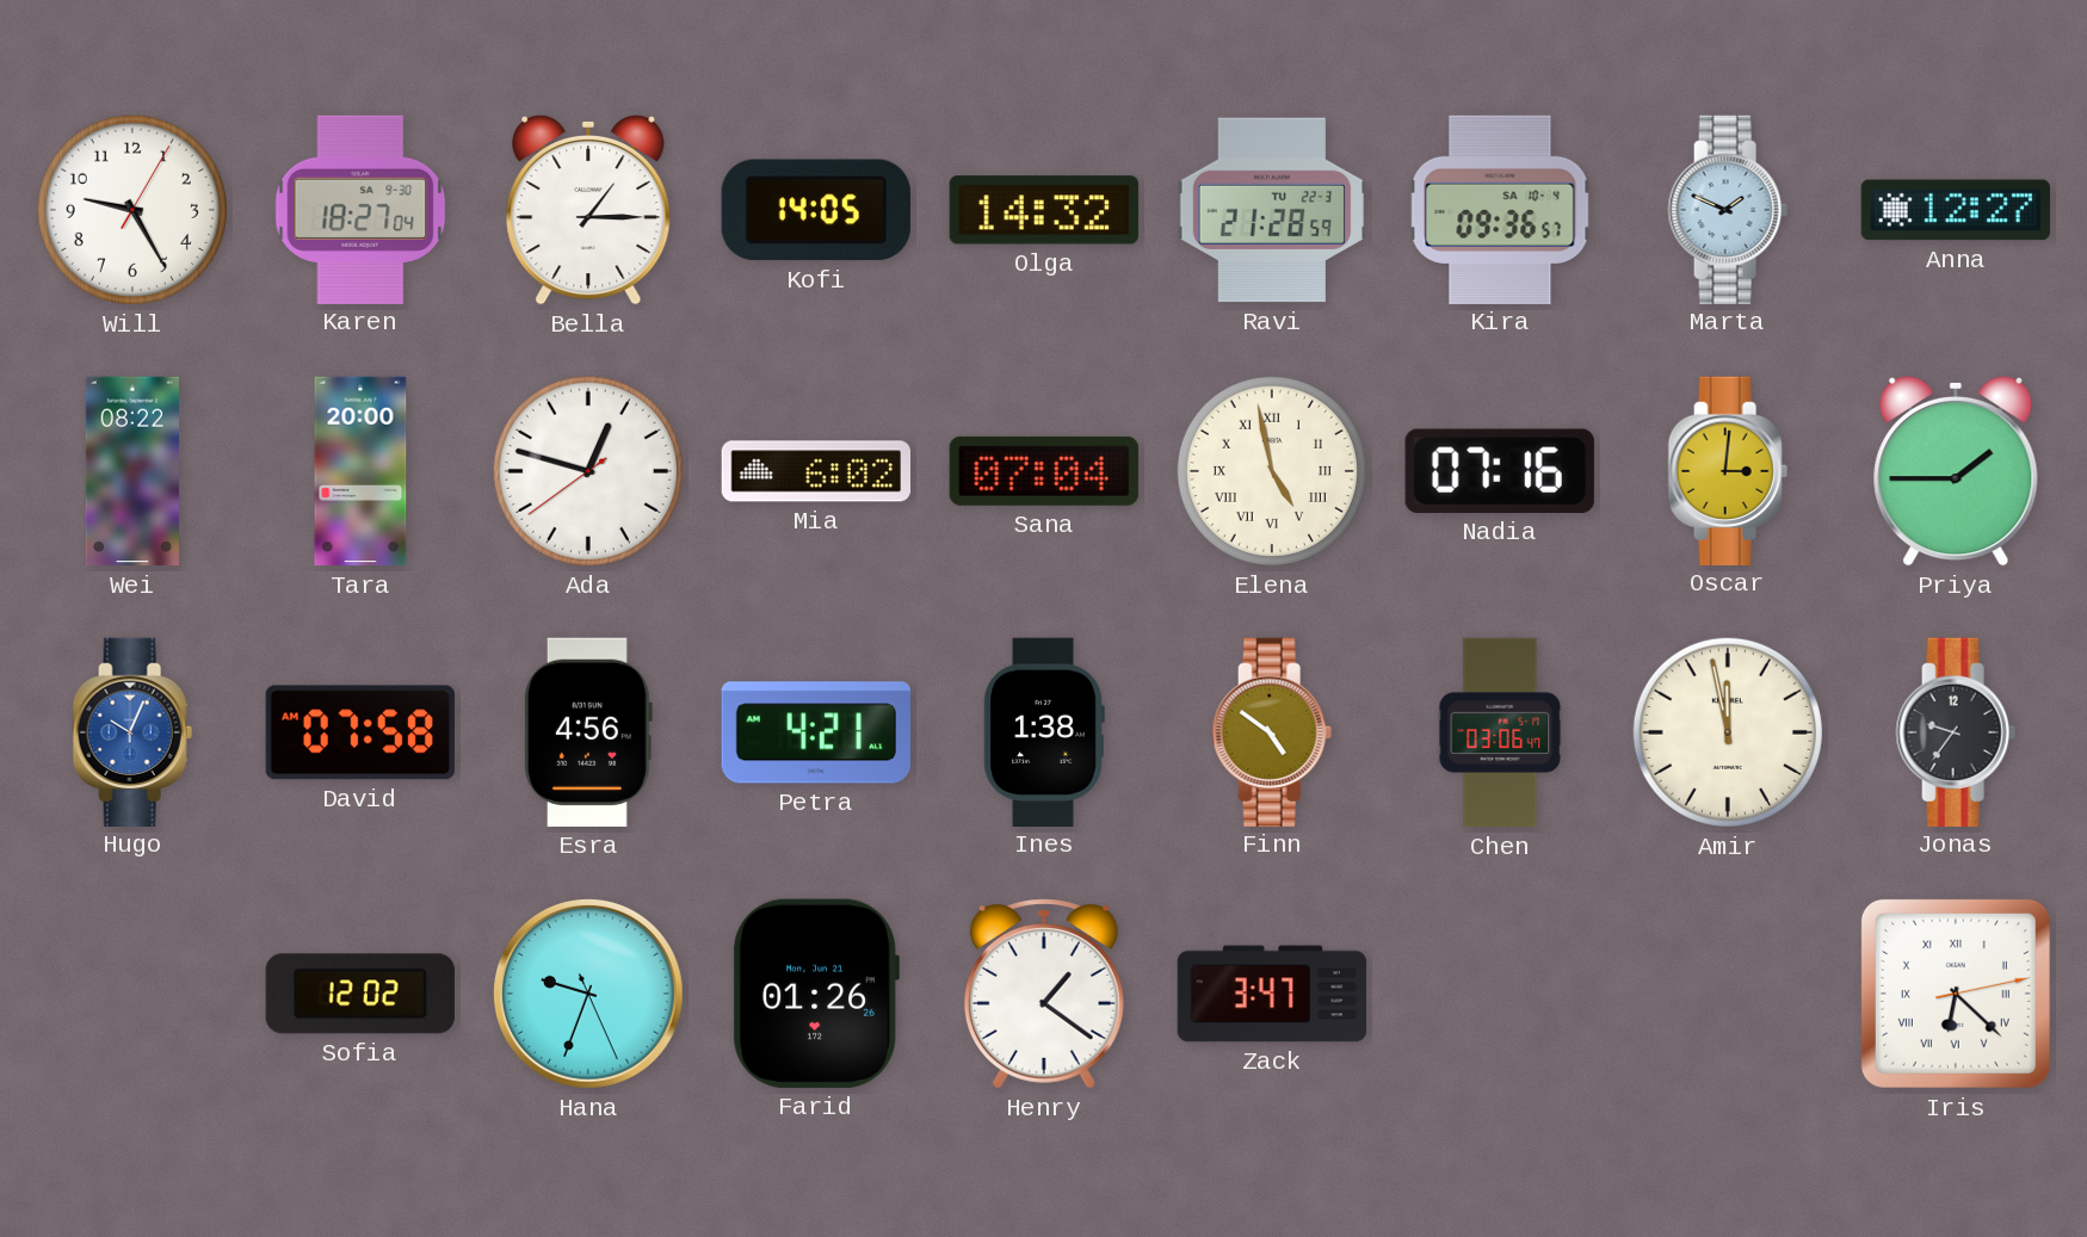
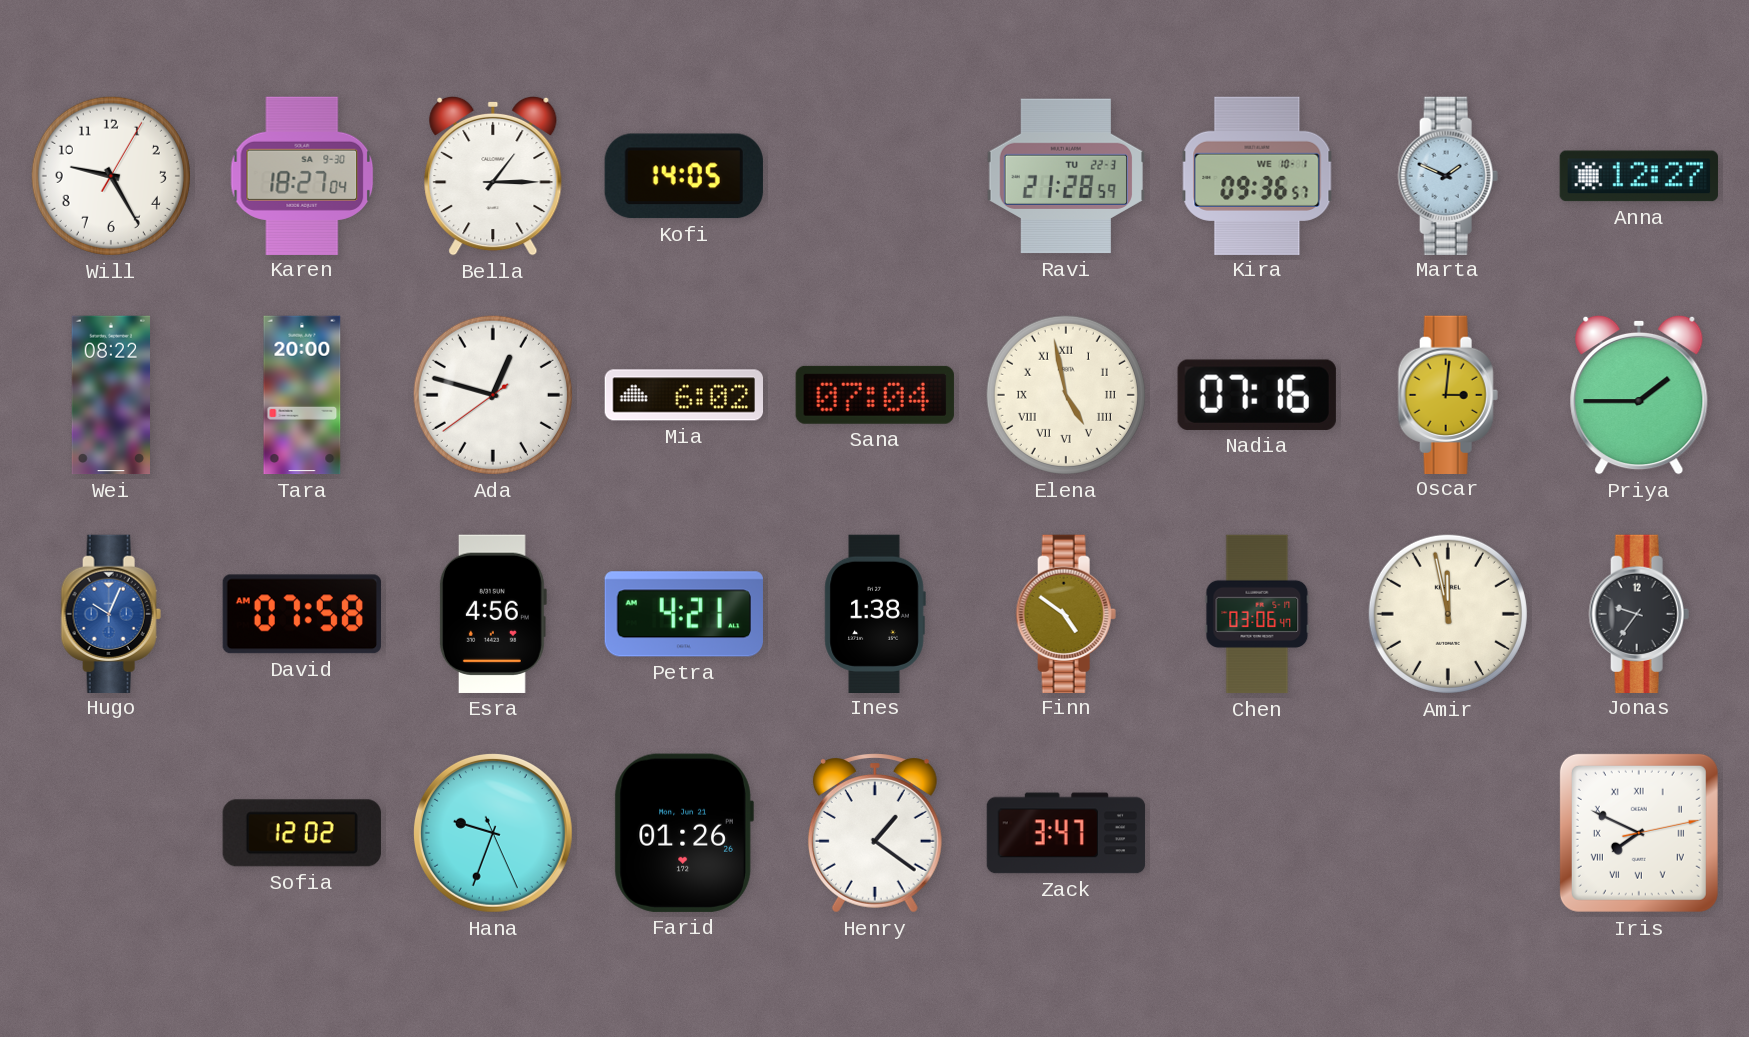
Olga: 14:32 -> none
Kira date: SA 10-4 -> WE 10-1
Iris: 6:22 -> 7:49
